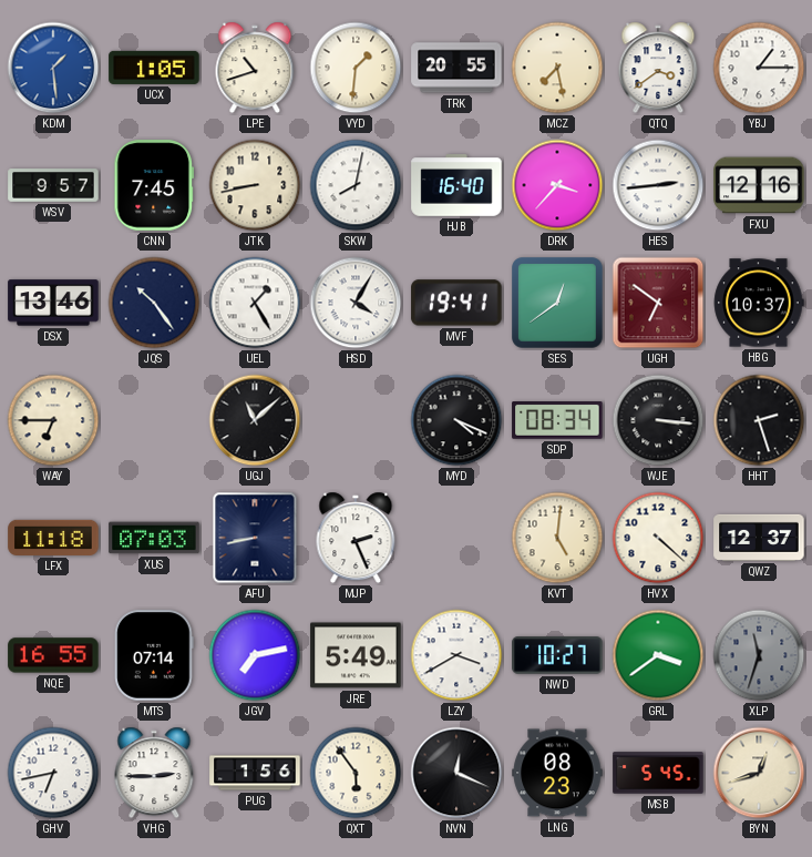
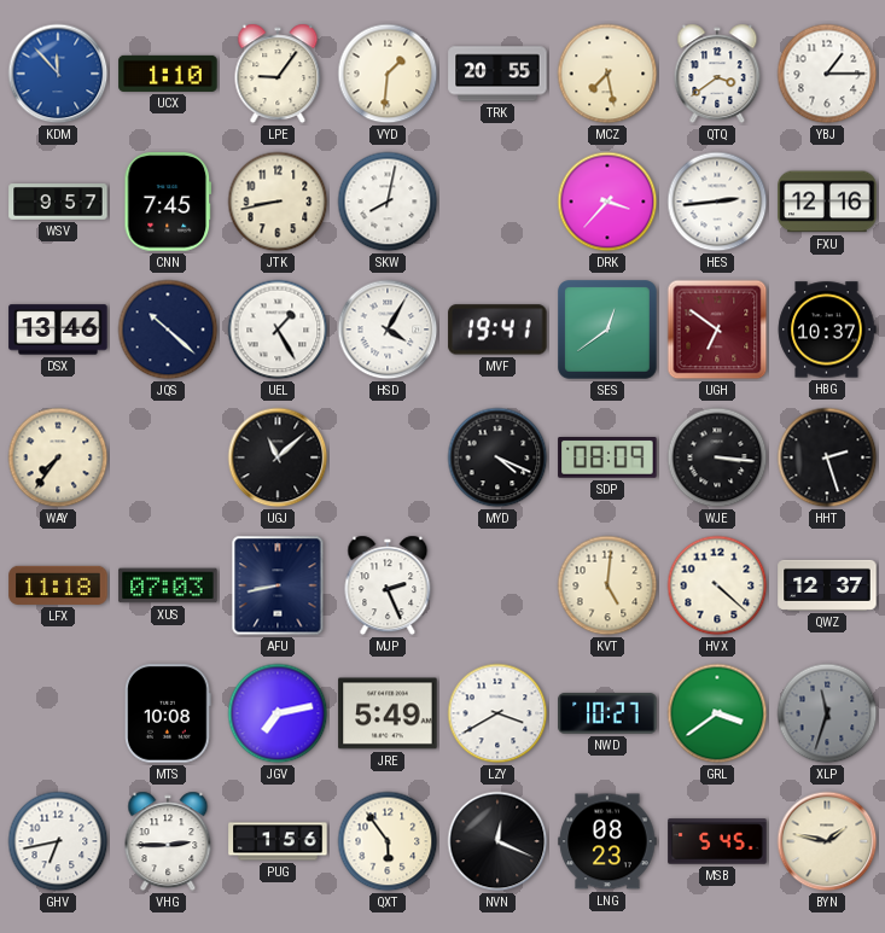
KDM: 1:29 -> 11:53
UCX: 1:05 -> 1:10
LPE: 10:42 -> 9:06
HJB: 16:40 -> none
JQS: 10:24 -> 10:22
WAY: 6:45 -> 7:36
SDP: 08:34 -> 08:09
NQE: 16:55 -> none
MTS: 07:14 -> 10:08
BYN: 12:42 -> 1:47
